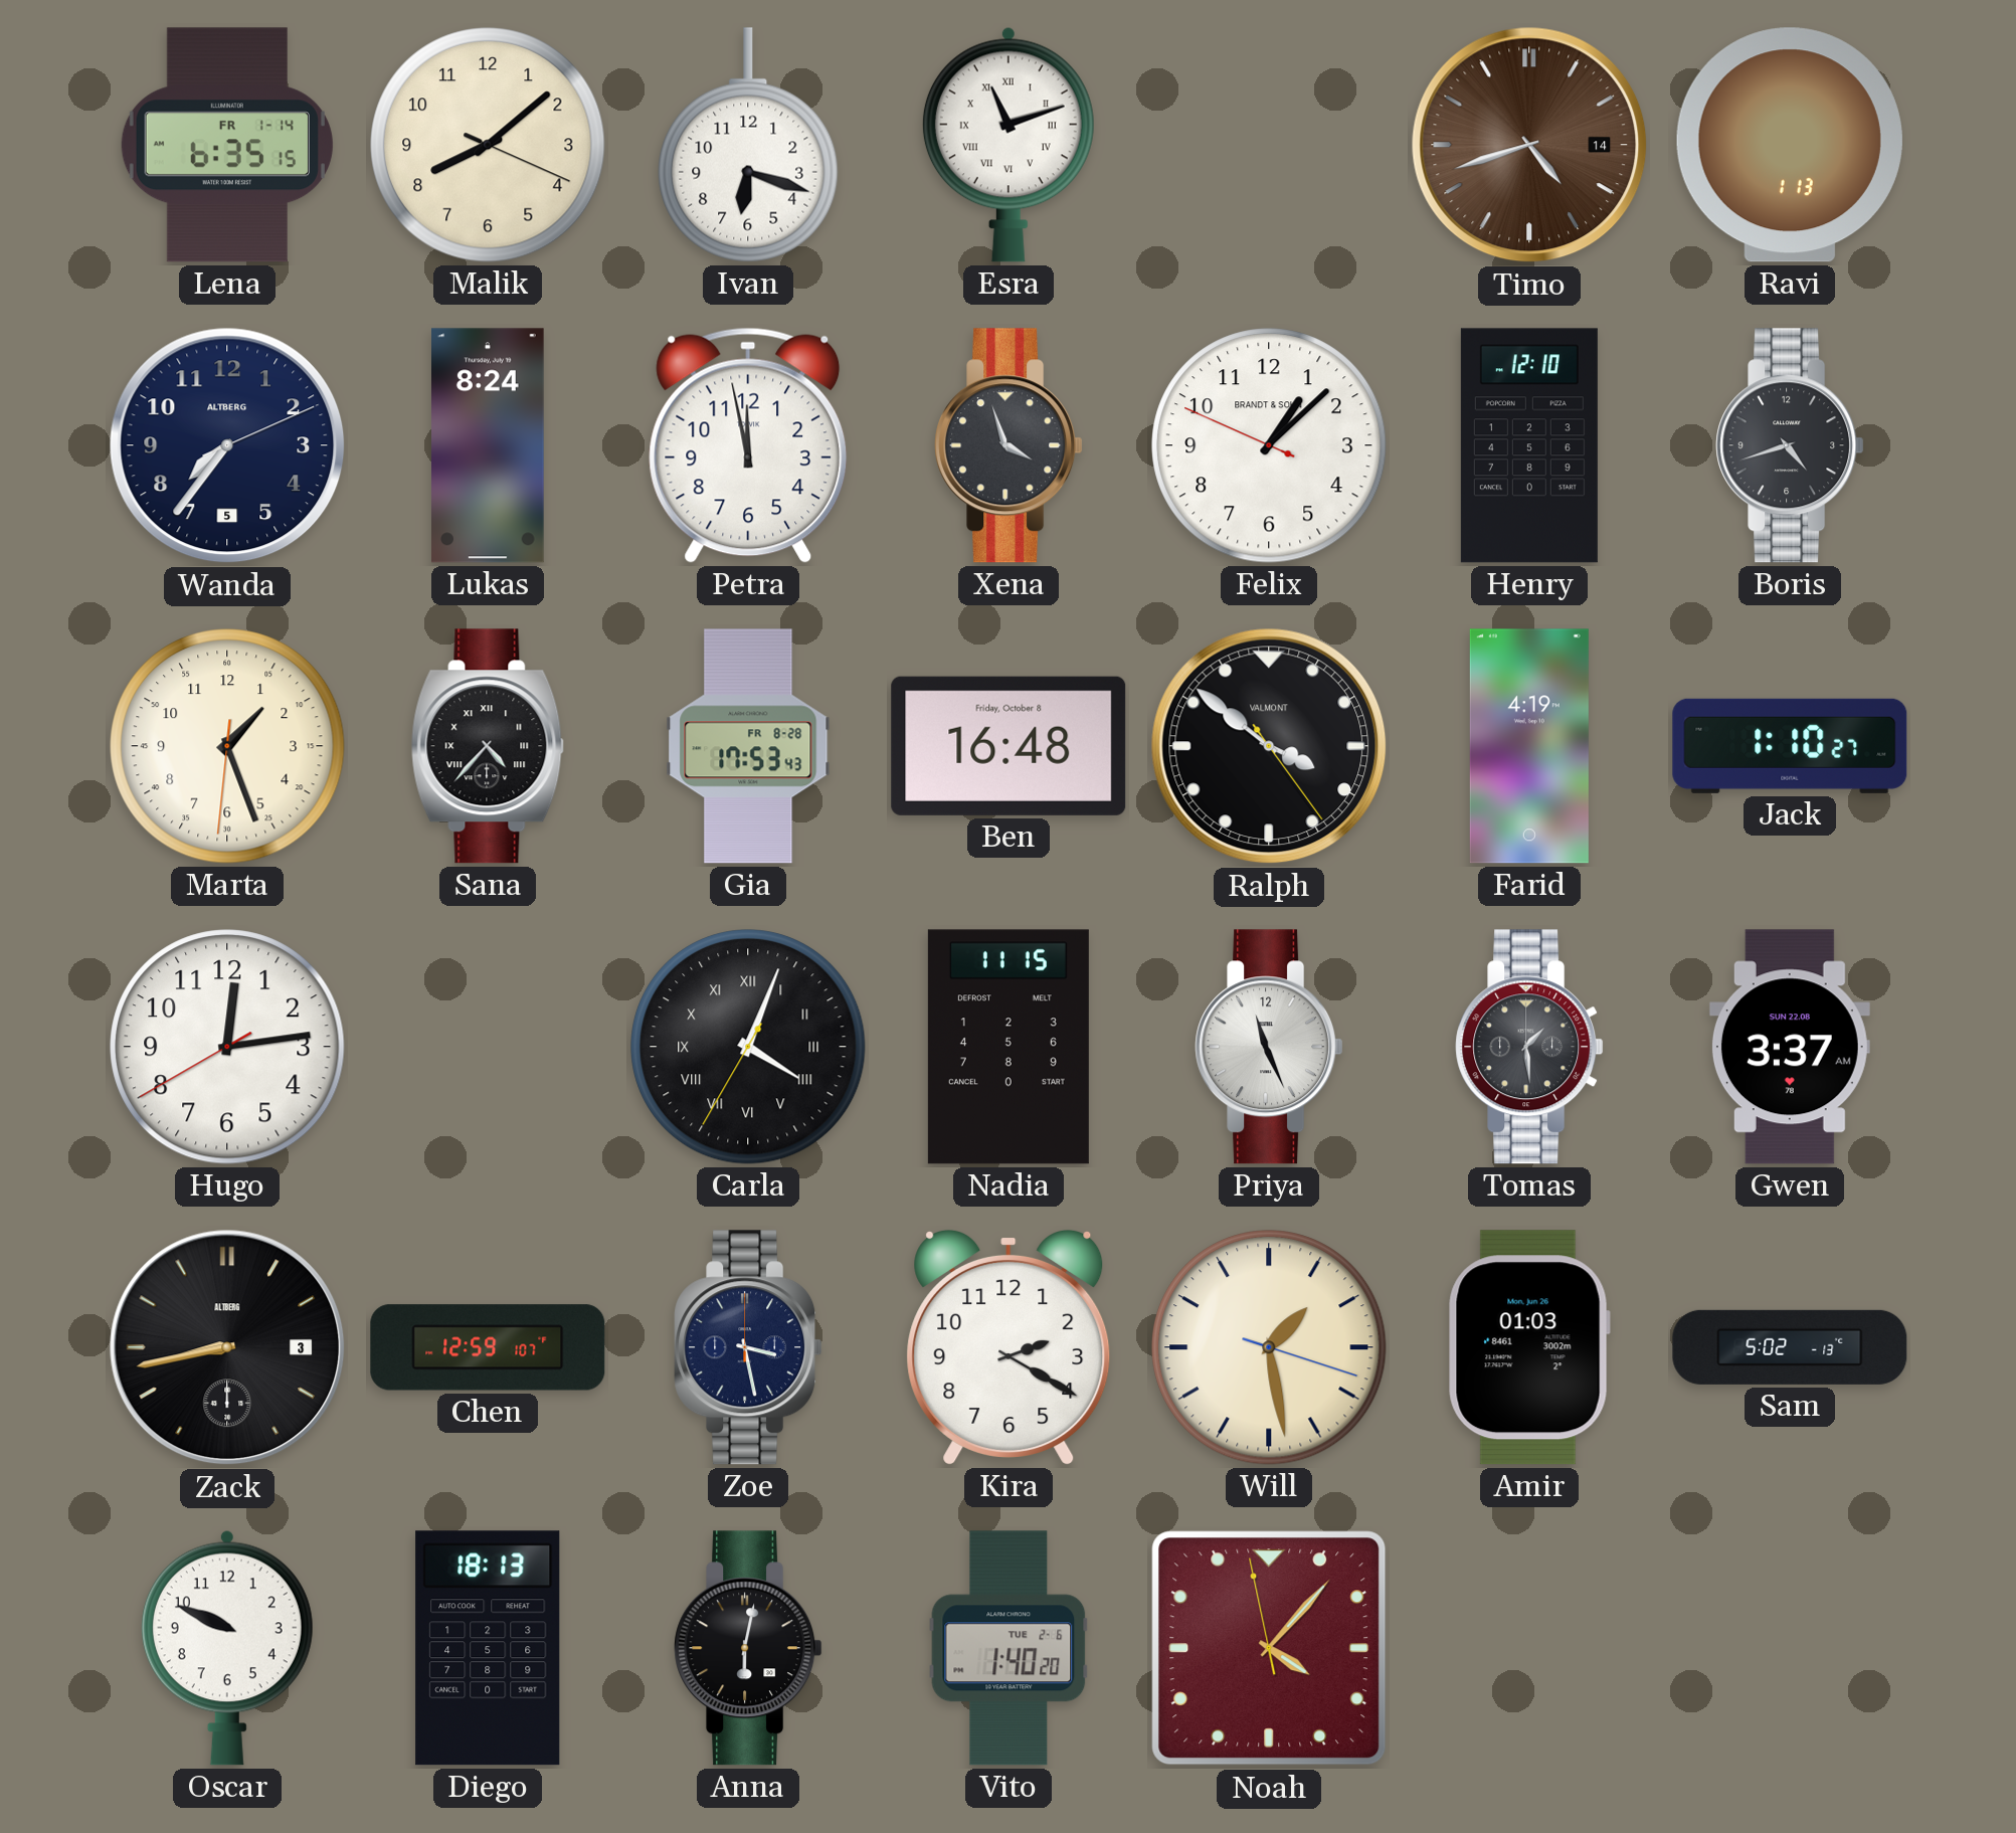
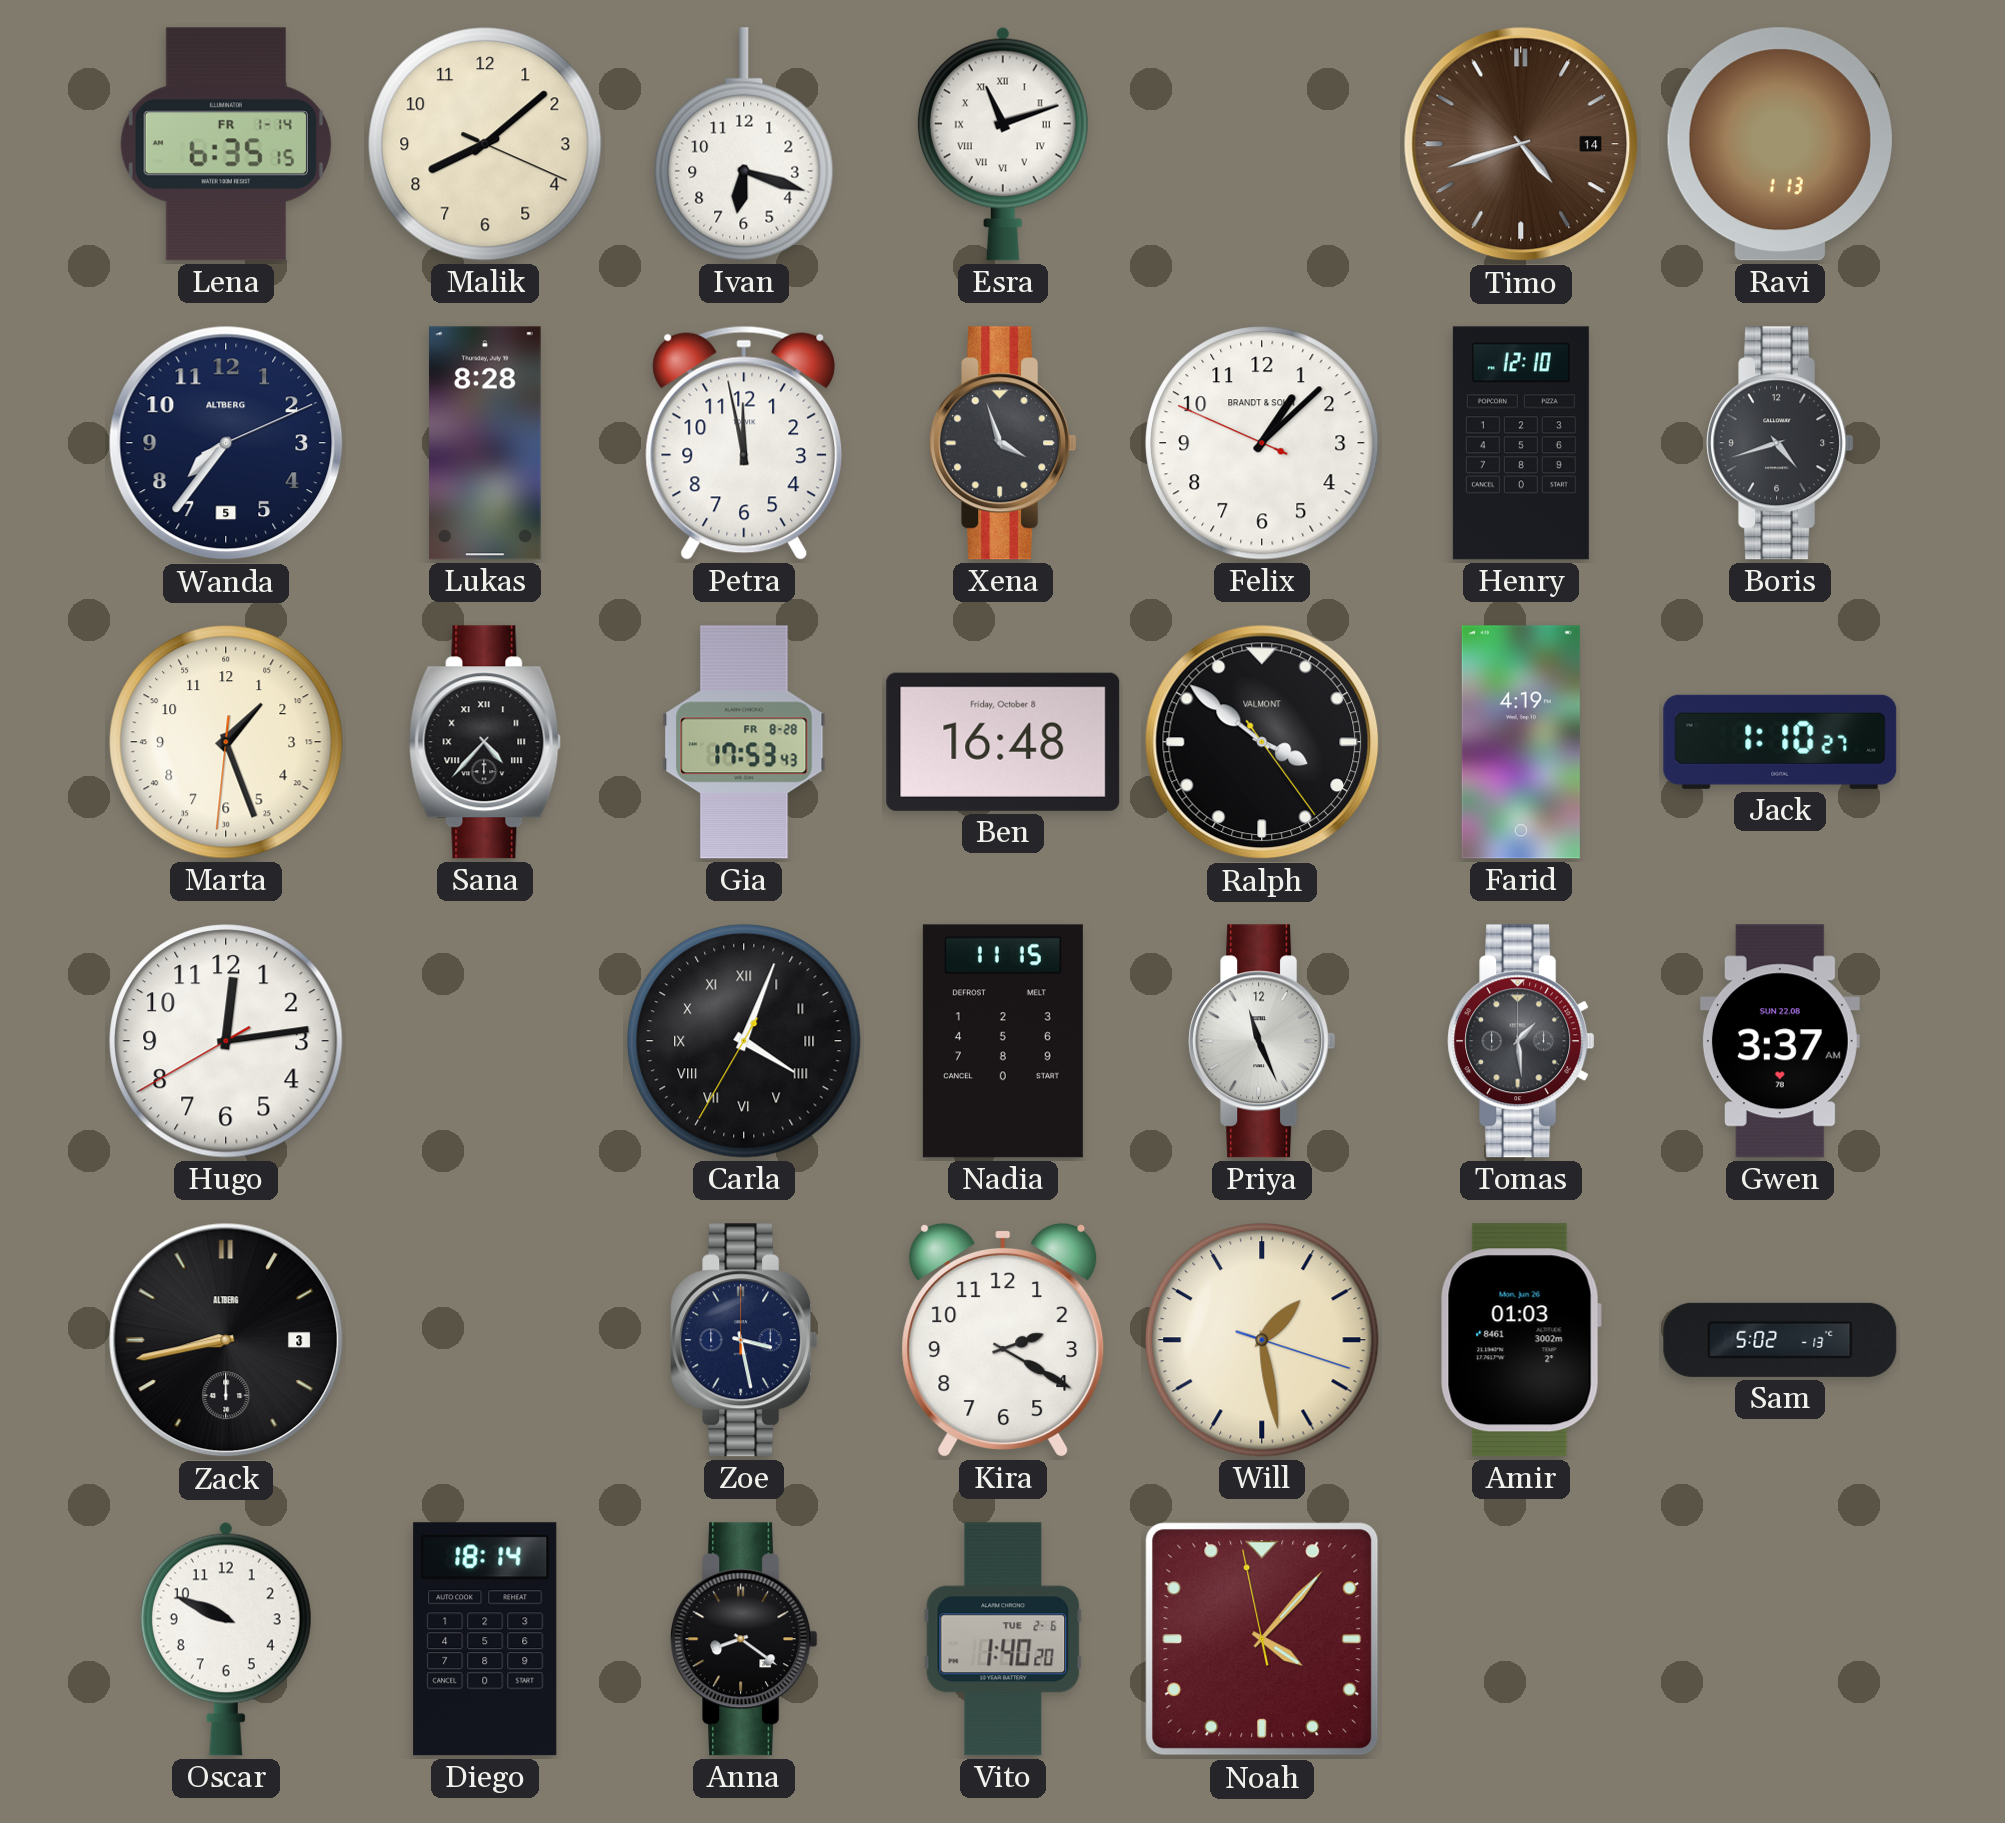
Lukas: 8:24 -> 8:28
Chen: 12:59 -> none
Diego: 18:13 -> 18:14
Anna: 6:02 -> 8:21
